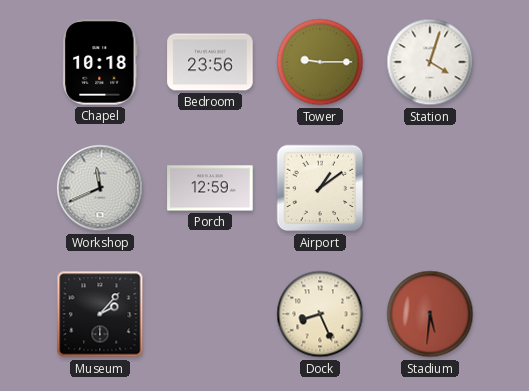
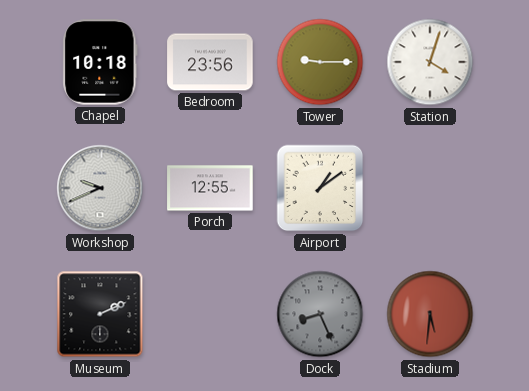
Workshop: 11:41 -> 9:41
Porch: 12:59 -> 12:55
Museum: 2:07 -> 2:11
Dock dial: cream -> grey
